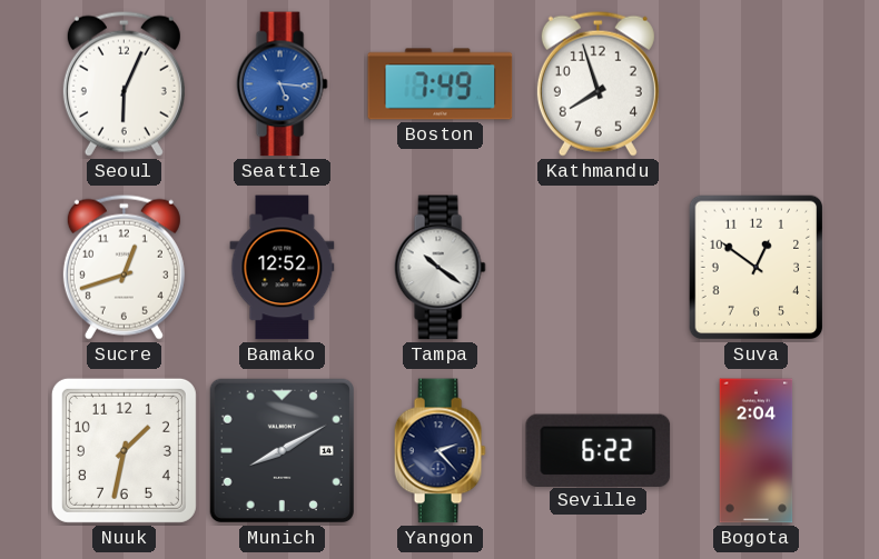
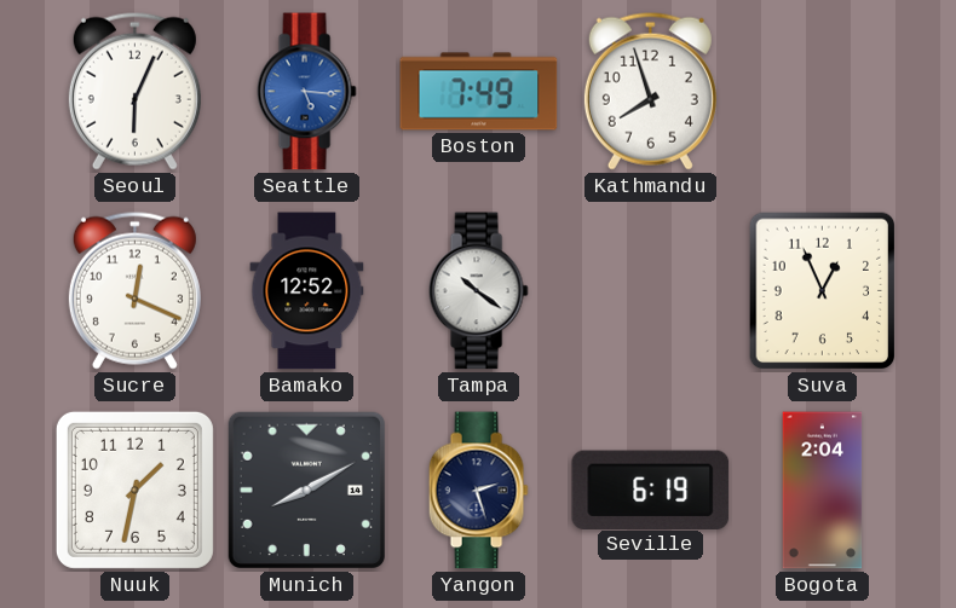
Sucre: 12:42 -> 12:19
Suva: 12:51 -> 12:56
Yangon: 2:23 -> 2:27
Seville: 6:22 -> 6:19
